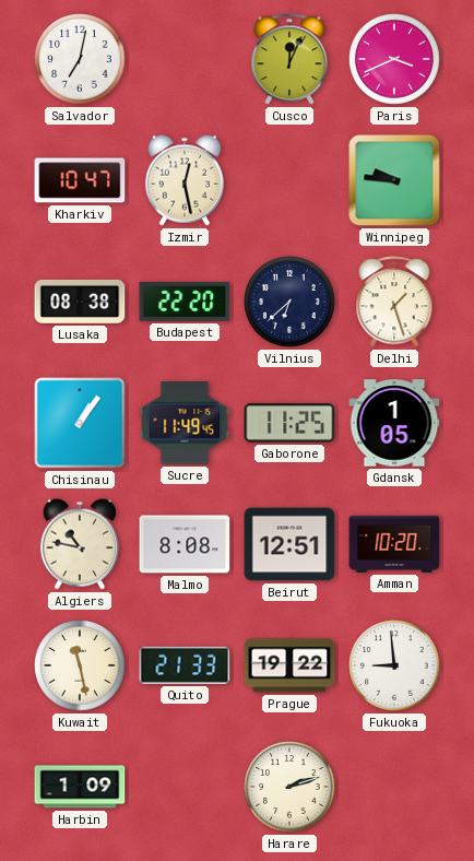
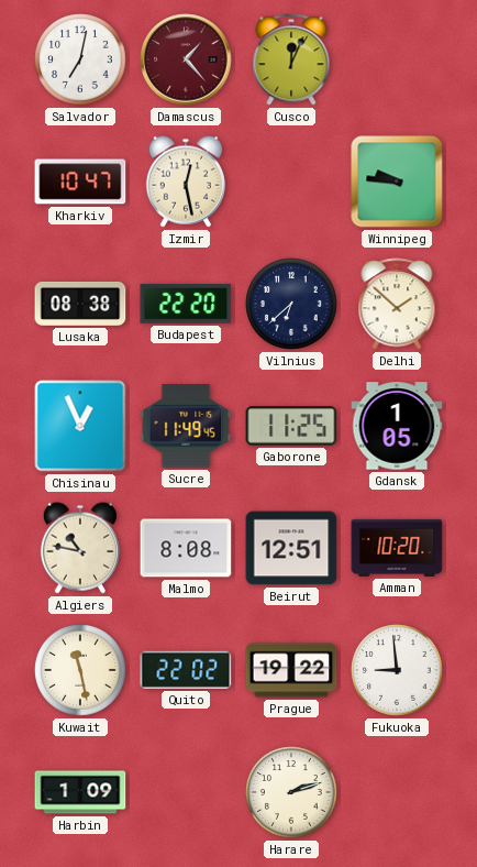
Damascus: none -> 1:23
Paris: 3:41 -> none
Delhi: 1:27 -> 1:52
Chisinau: 1:06 -> 12:56
Quito: 21:33 -> 22:02
